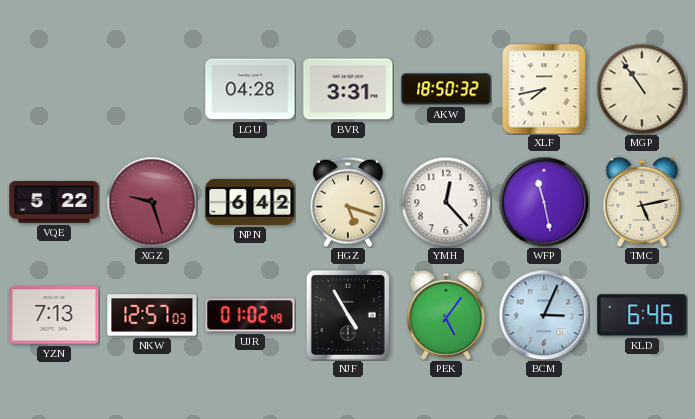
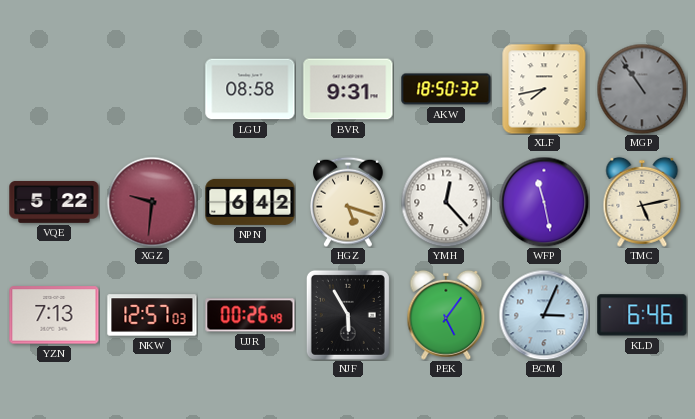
LGU: 04:28 -> 08:58
BVR: 3:31 -> 9:31
MGP dial: cream -> grey
XGZ: 9:27 -> 9:31
UJR: 01:02 -> 00:26
NJF: 4:55 -> 5:55
